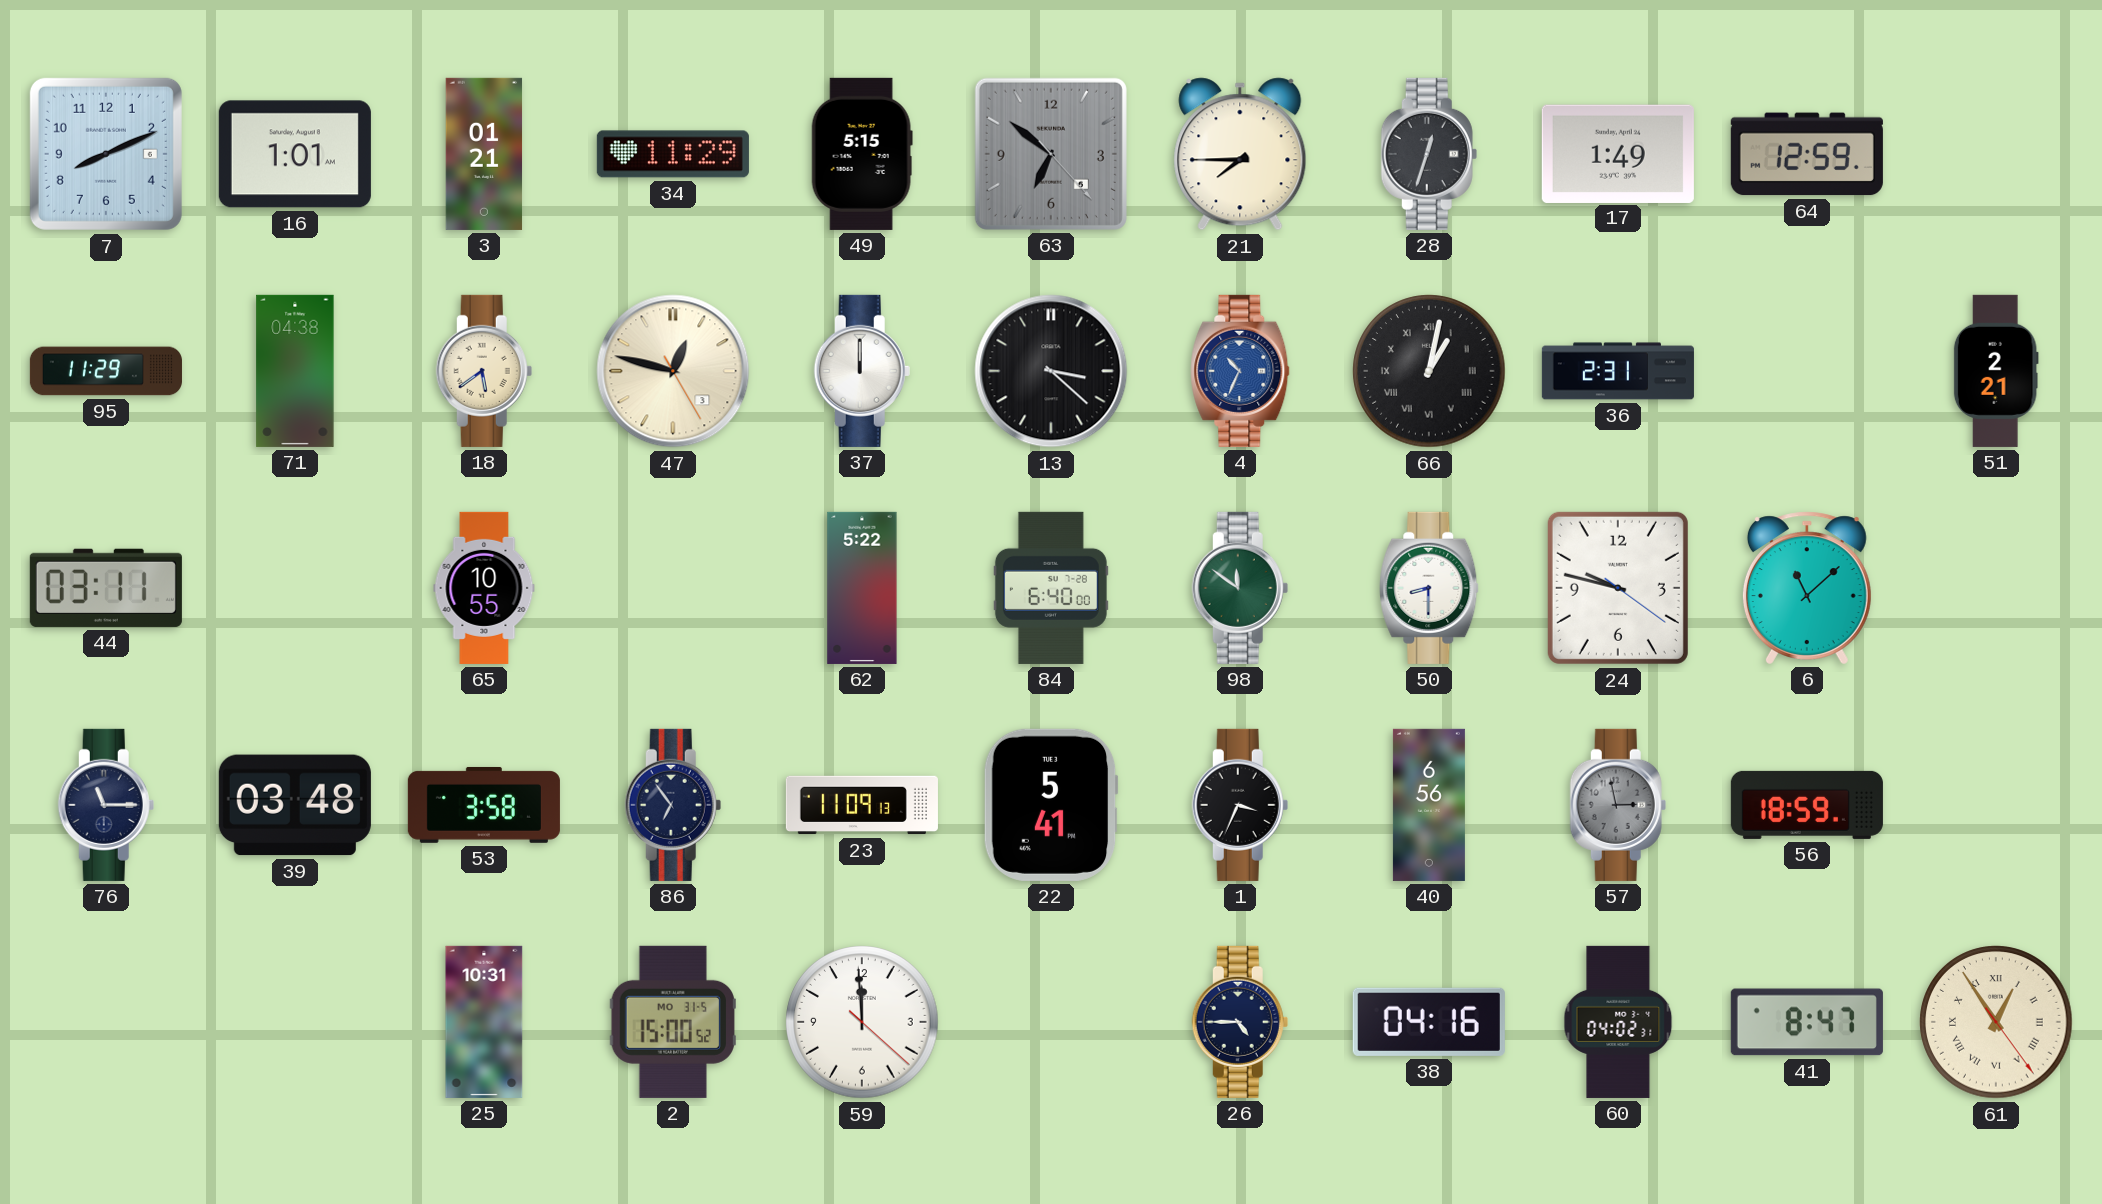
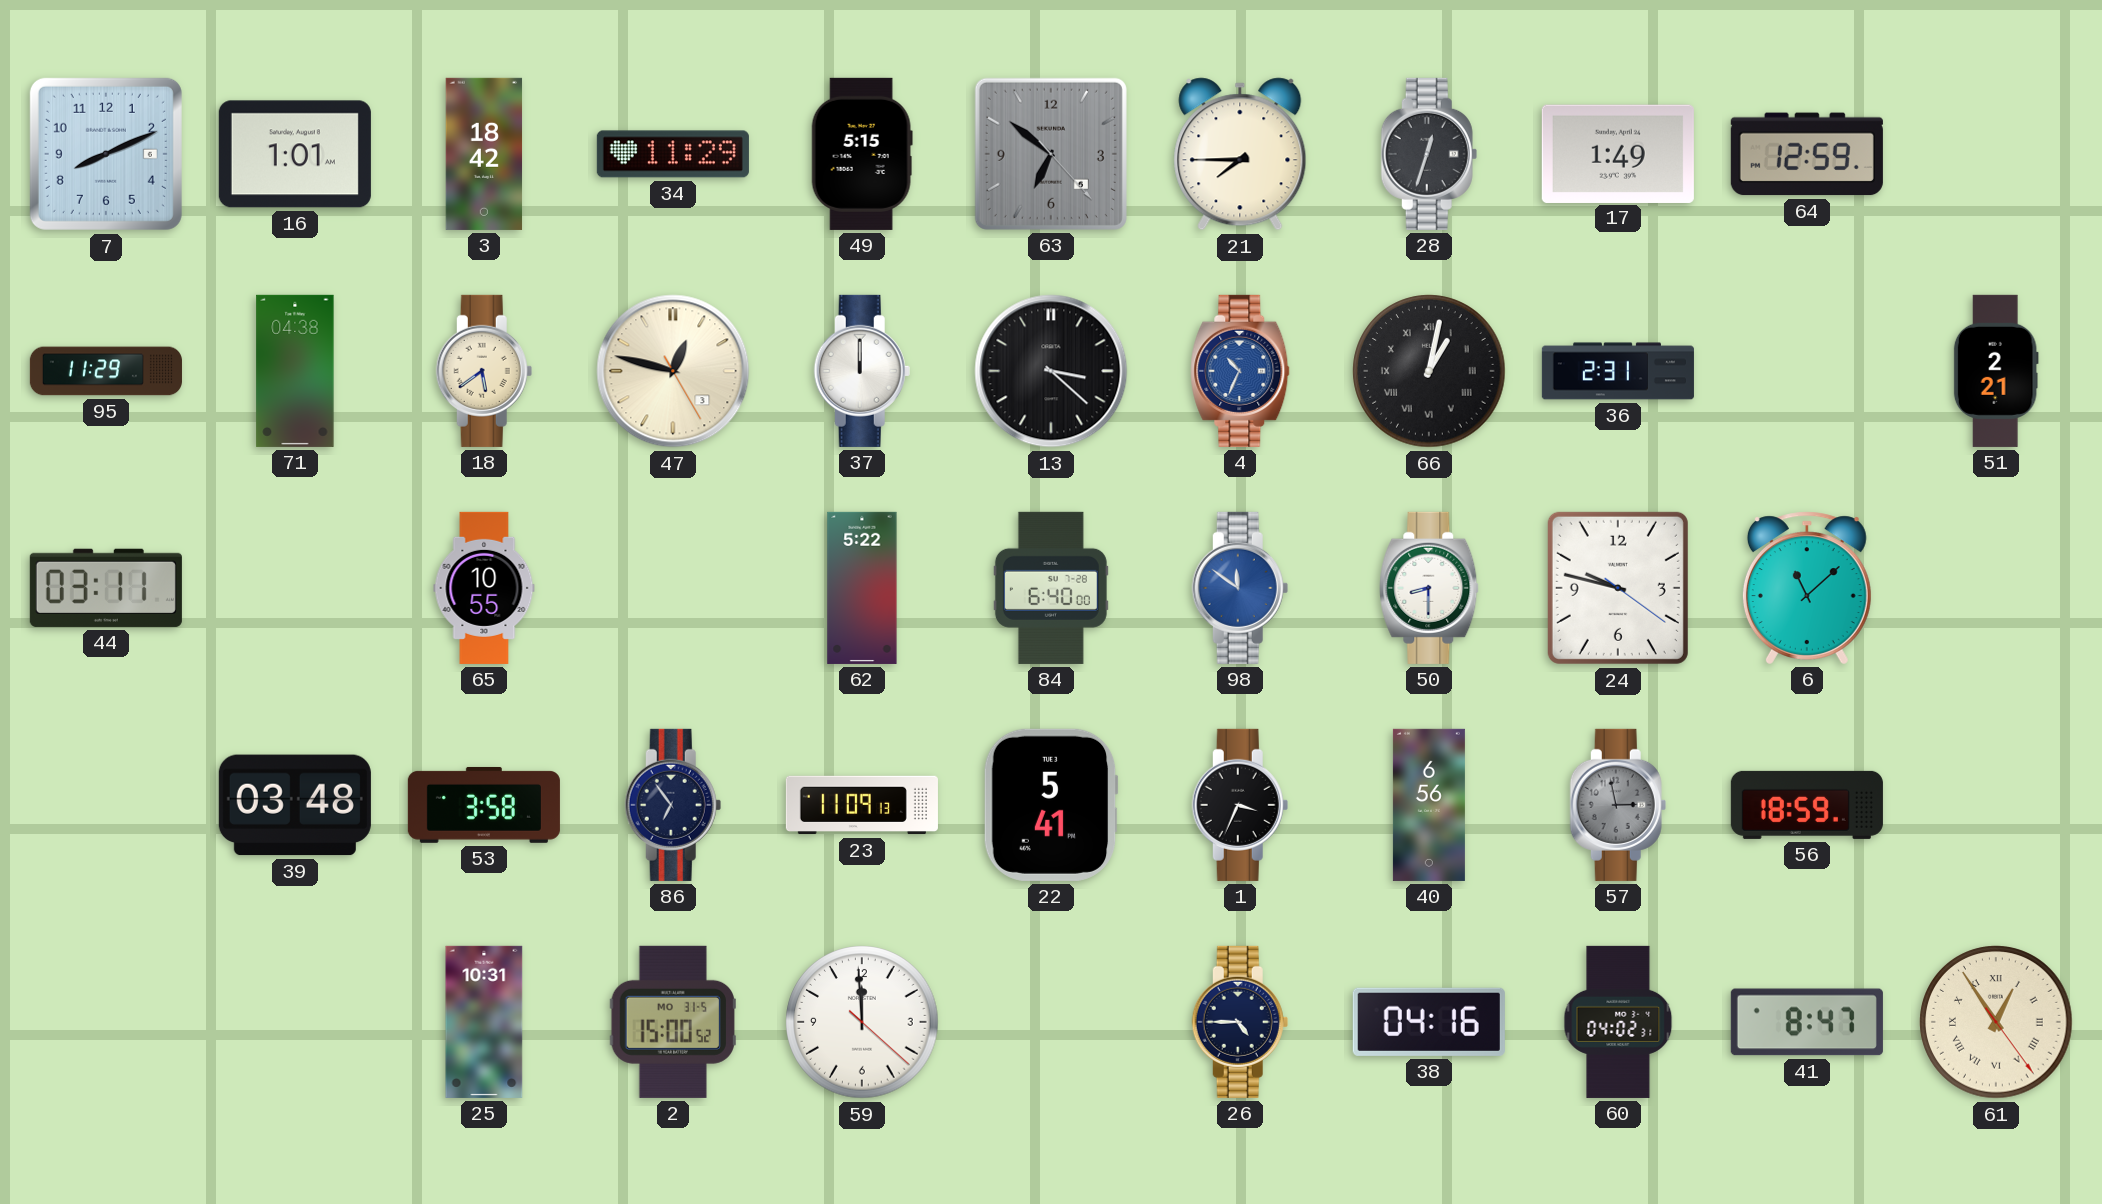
3: 01:21 -> 18:42
98 dial: green -> blue
76: 11:15 -> none
